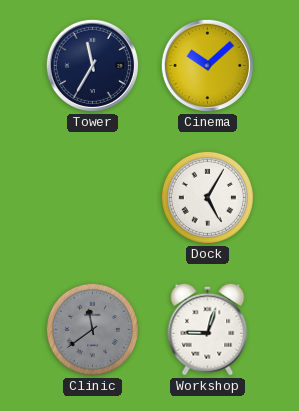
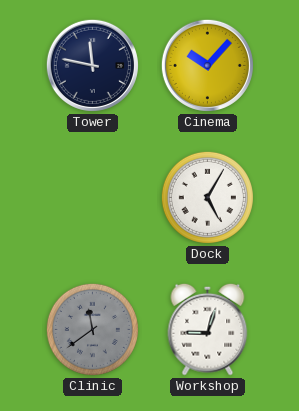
Tower: 11:35 -> 11:47
Cinema: 10:08 -> 10:07
